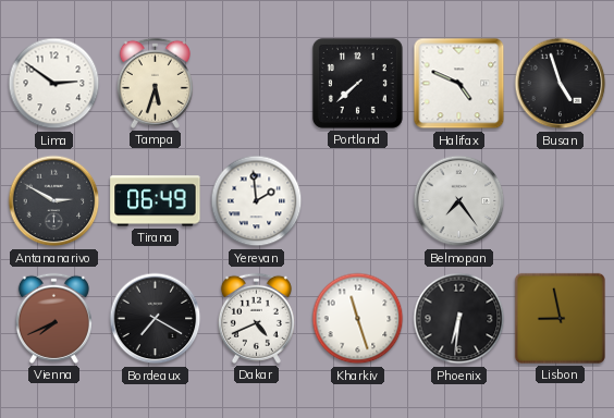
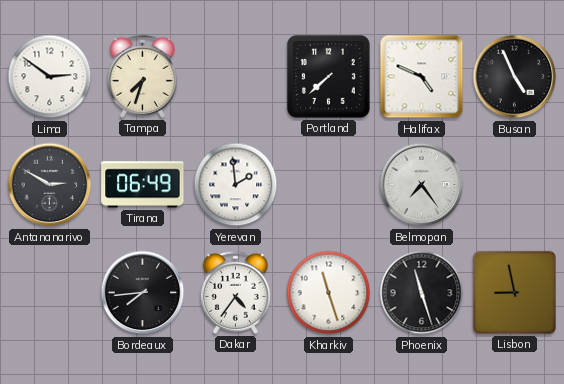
Tampa: 5:33 -> 7:33
Busan: 4:57 -> 4:56
Vienna: 7:41 -> none
Bordeaux: 7:20 -> 7:44
Dakar: 4:41 -> 4:36
Phoenix: 6:31 -> 11:27
